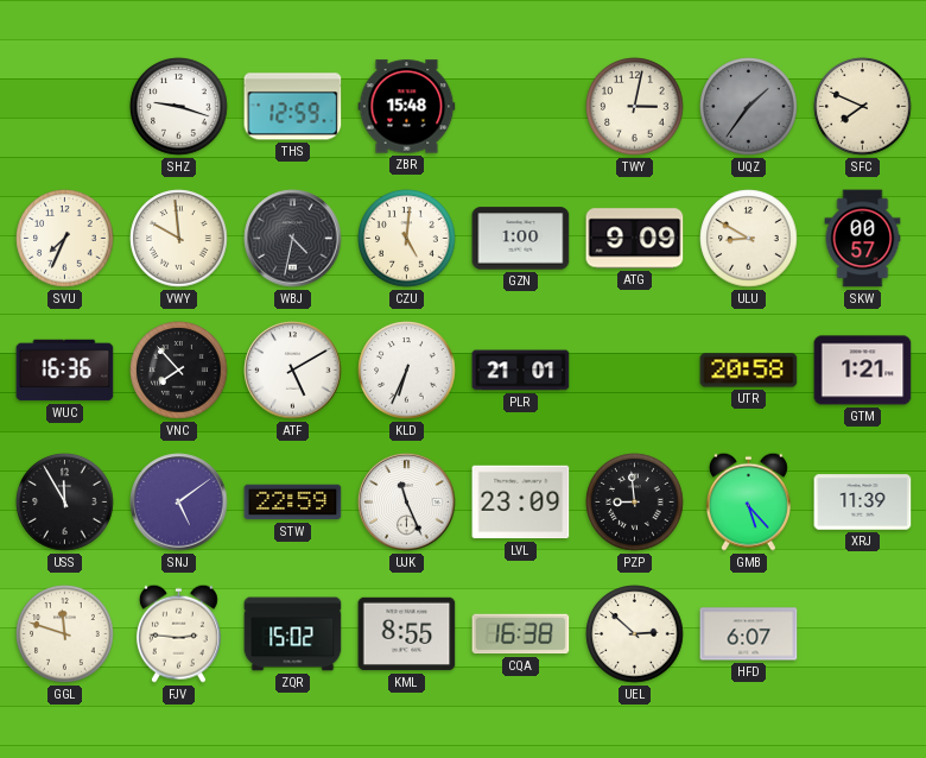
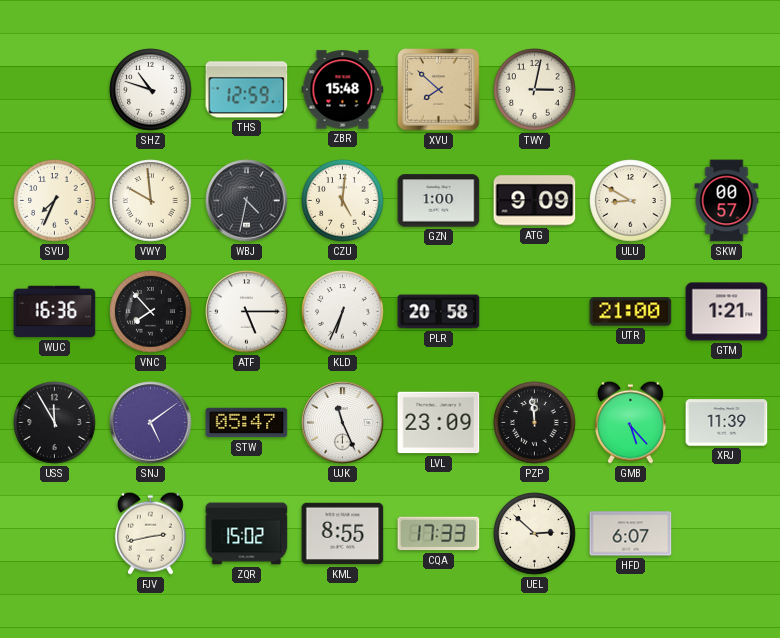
SHZ: 9:18 -> 10:48
XVU: none -> 7:52
UQZ: 1:36 -> none
SFC: 7:49 -> none
ATF: 5:10 -> 5:15
PLR: 21:01 -> 20:58
UTR: 20:58 -> 21:00
STW: 22:59 -> 05:47
PZP: 8:59 -> 11:59
GGL: 11:48 -> none
FJV: 2:46 -> 2:43
CQA: 16:38 -> 17:33
